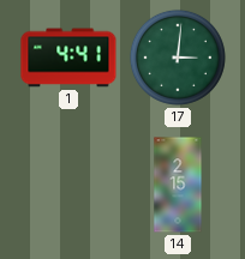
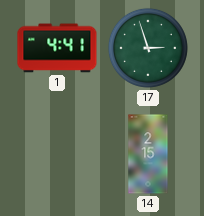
17: 3:01 -> 2:57
